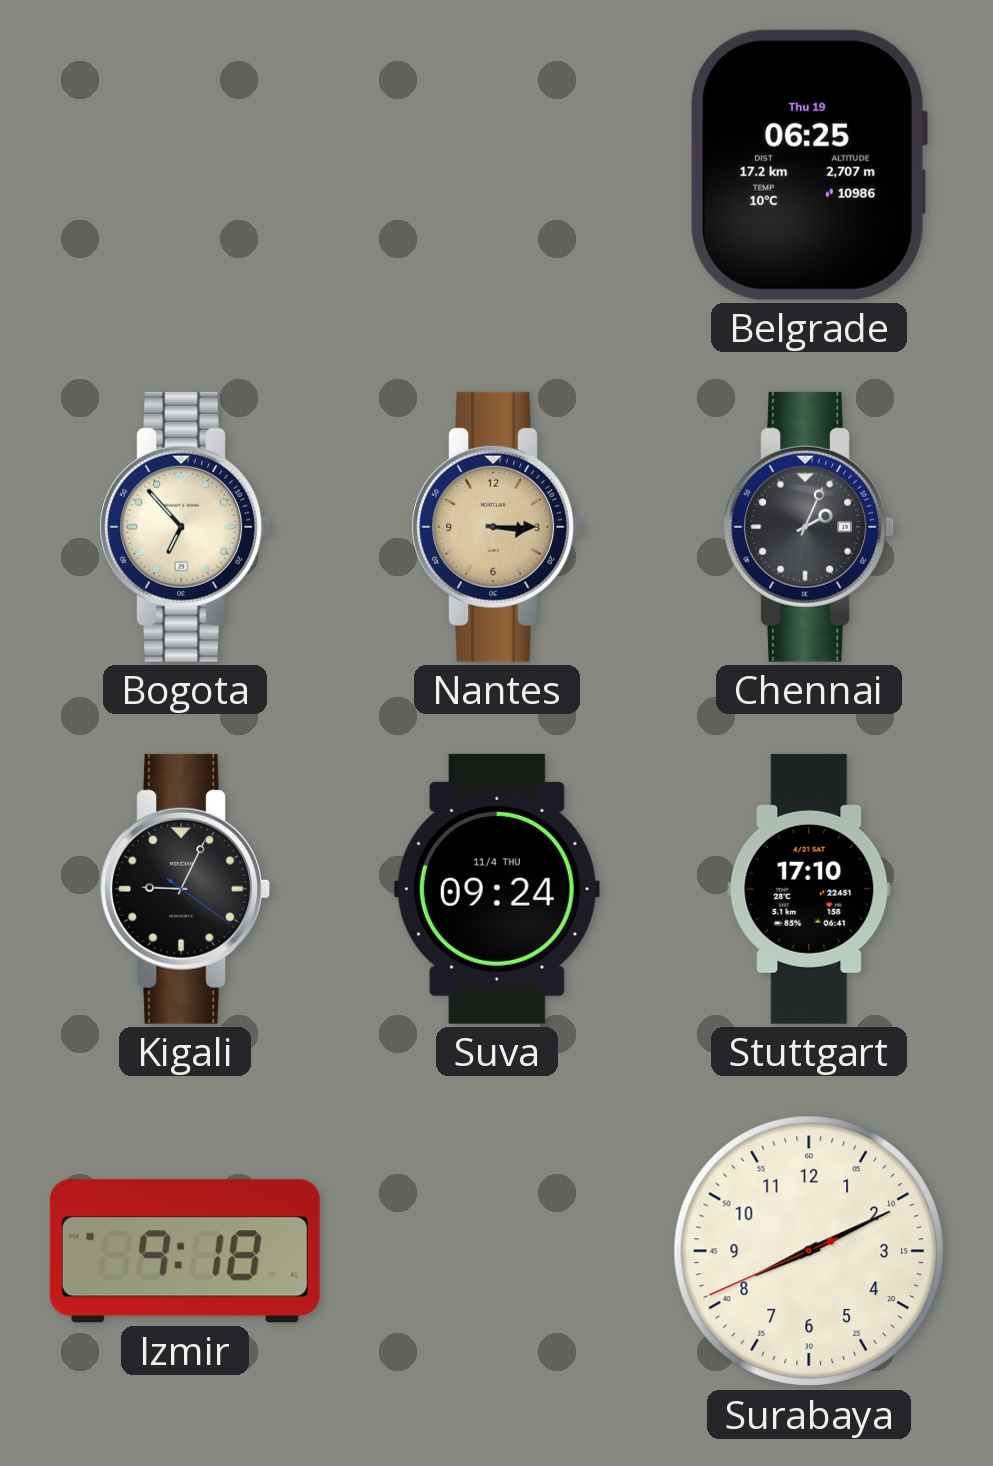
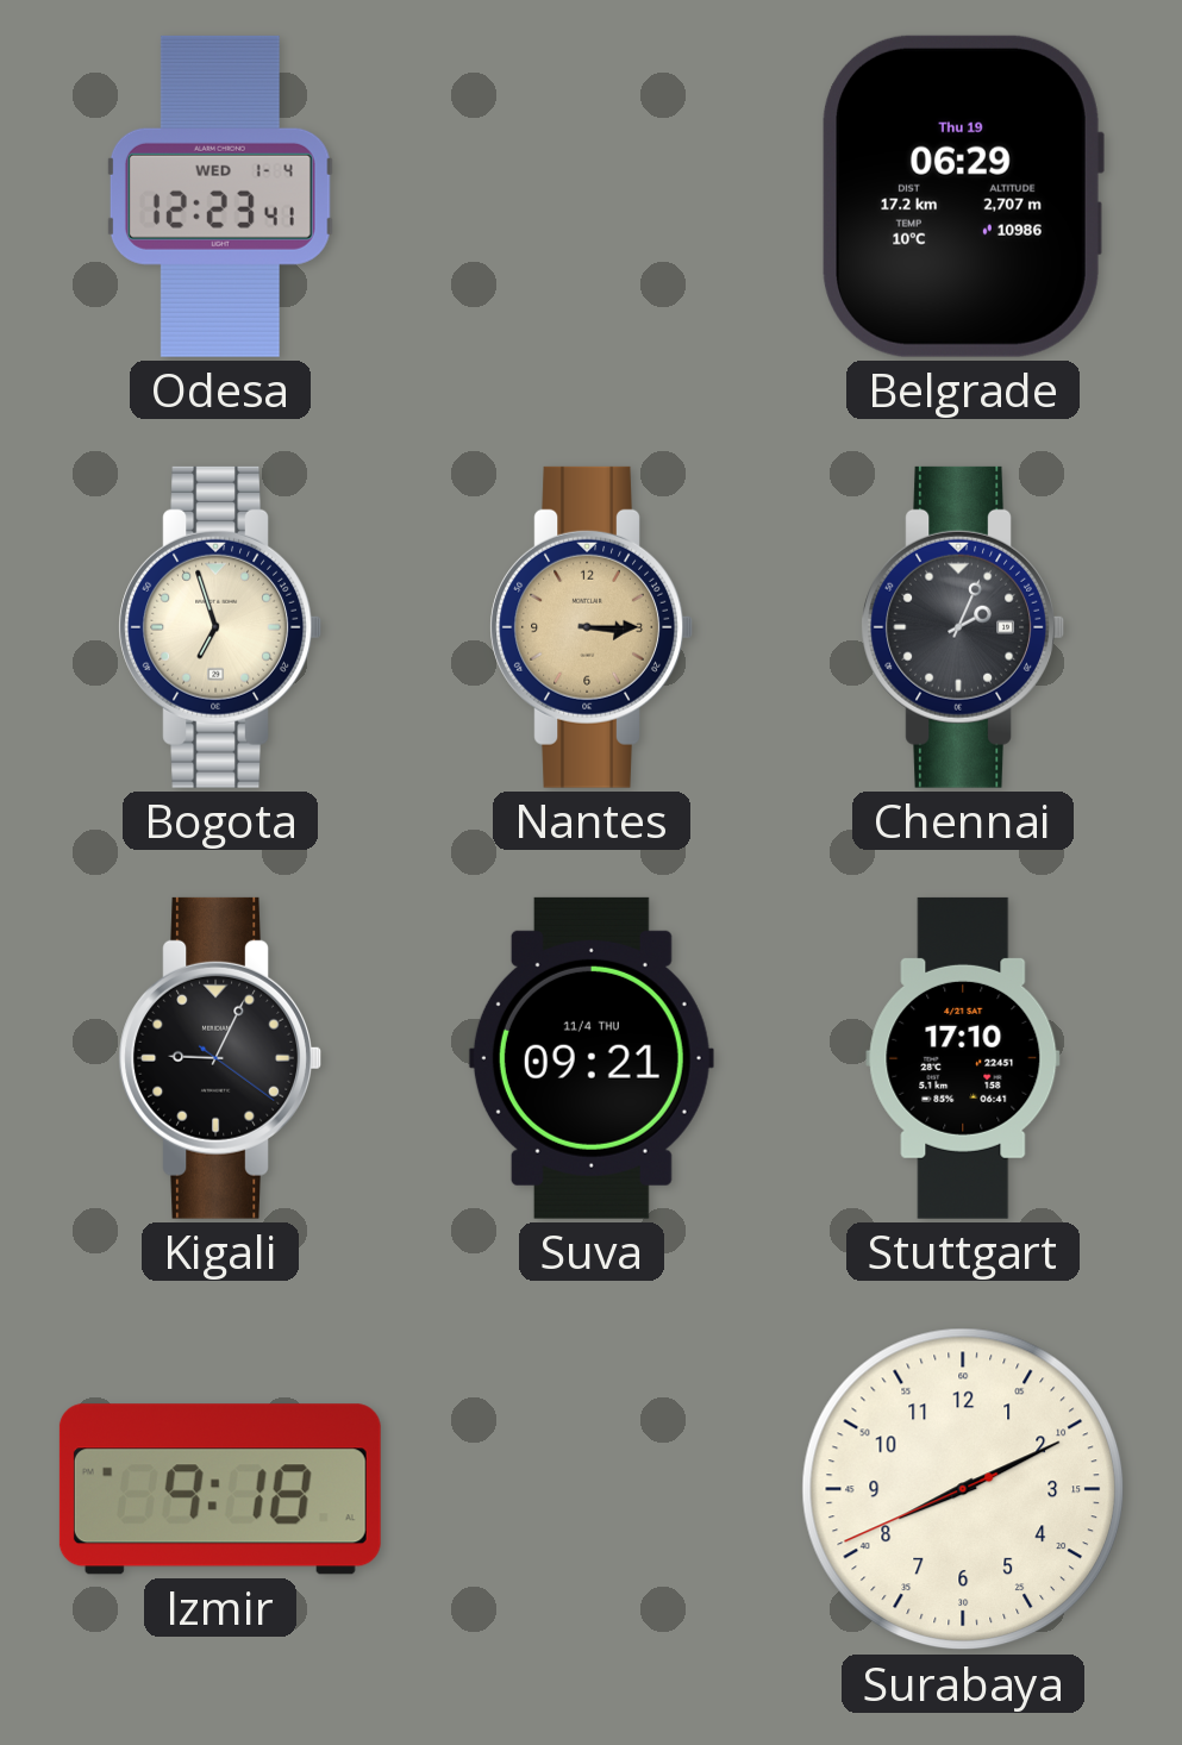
Odesa: none -> 12:23
Belgrade: 06:25 -> 06:29
Bogota: 6:53 -> 6:57
Suva: 09:24 -> 09:21
